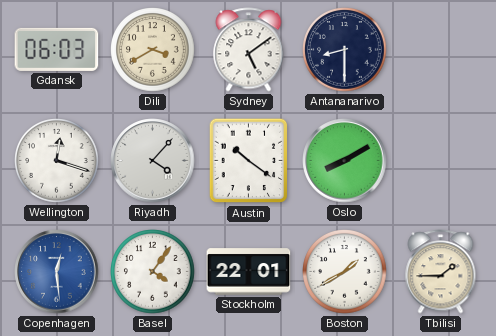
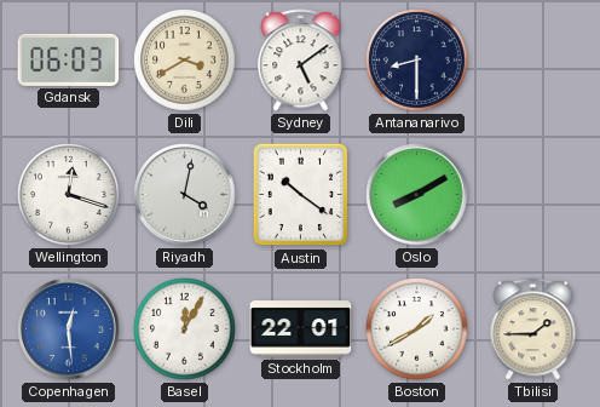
Riyadh: 4:07 -> 4:02
Basel: 4:06 -> 12:05
